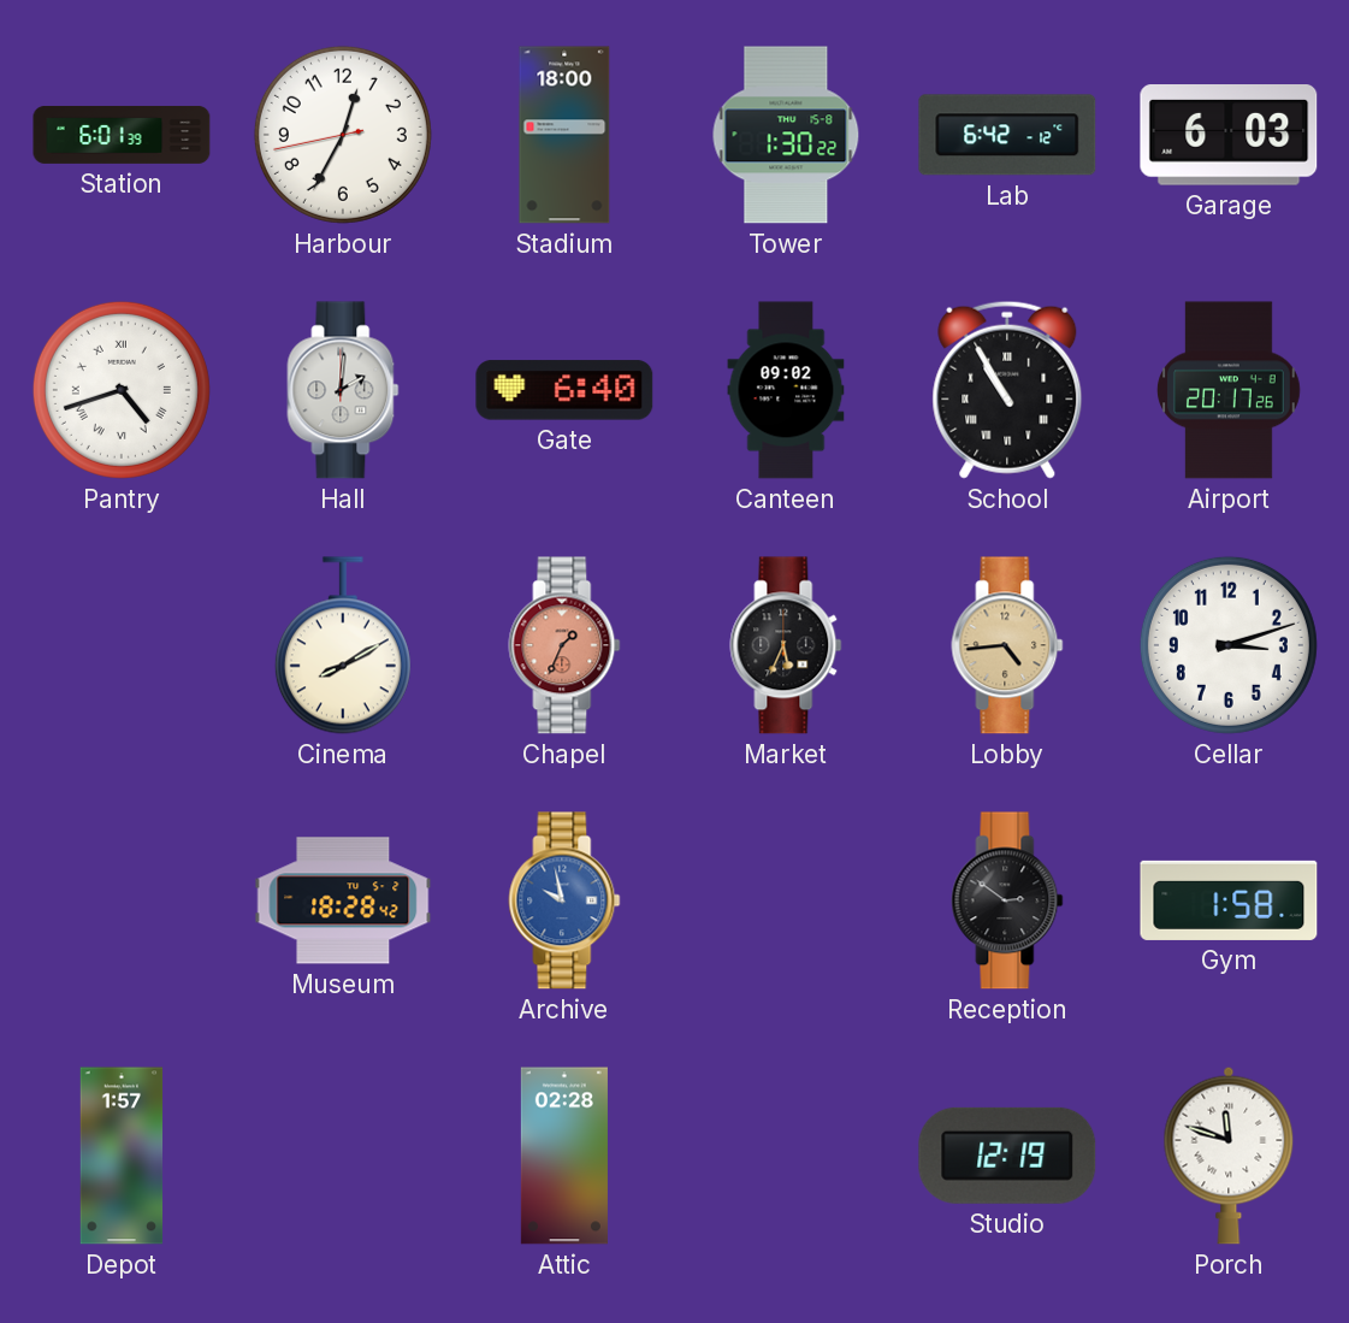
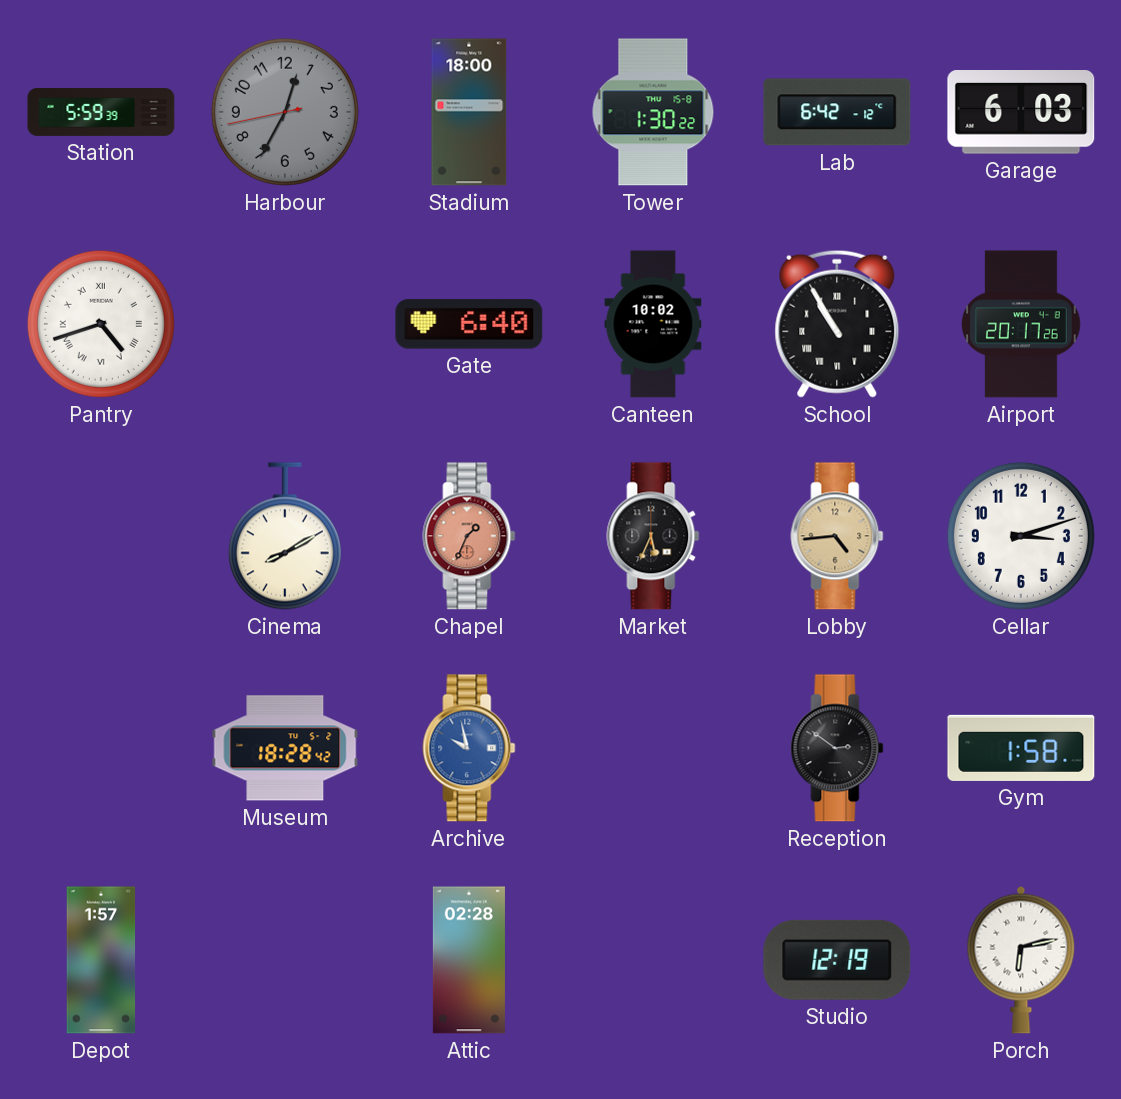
Station: 6:01 -> 5:59
Harbour dial: white -> grey
Hall: 2:01 -> none
Canteen: 09:02 -> 10:02
Porch: 11:48 -> 6:13
